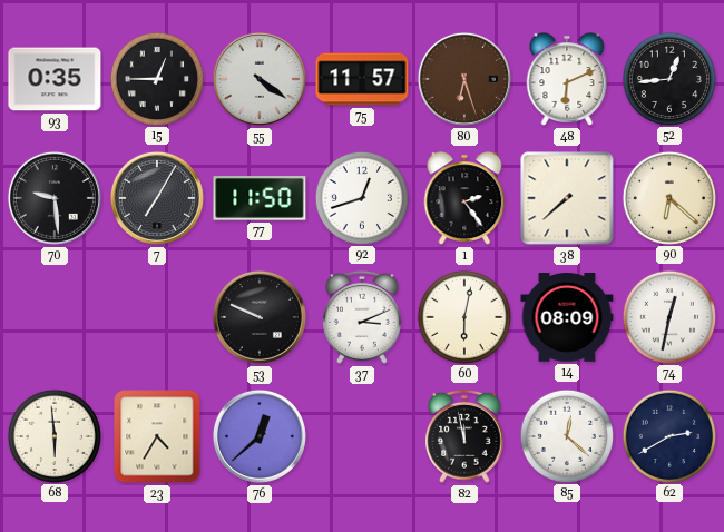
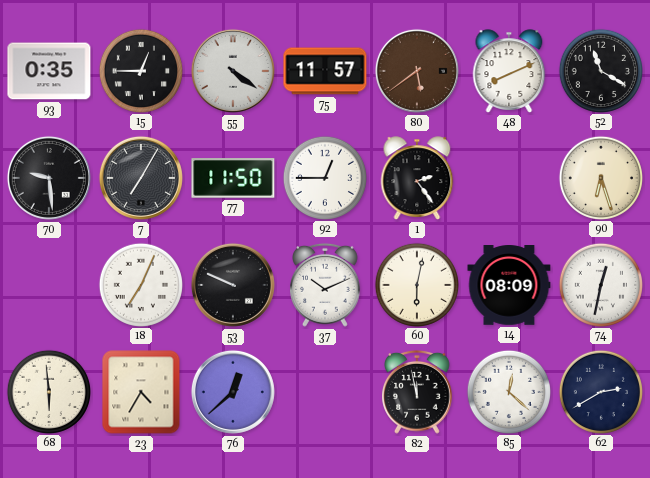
80: 6:27 -> 5:39
48: 6:11 -> 8:11
52: 12:44 -> 11:20
92: 12:42 -> 12:45
38: 7:38 -> none
90: 6:22 -> 6:27
18: none -> 7:04
37: 3:11 -> 10:11
